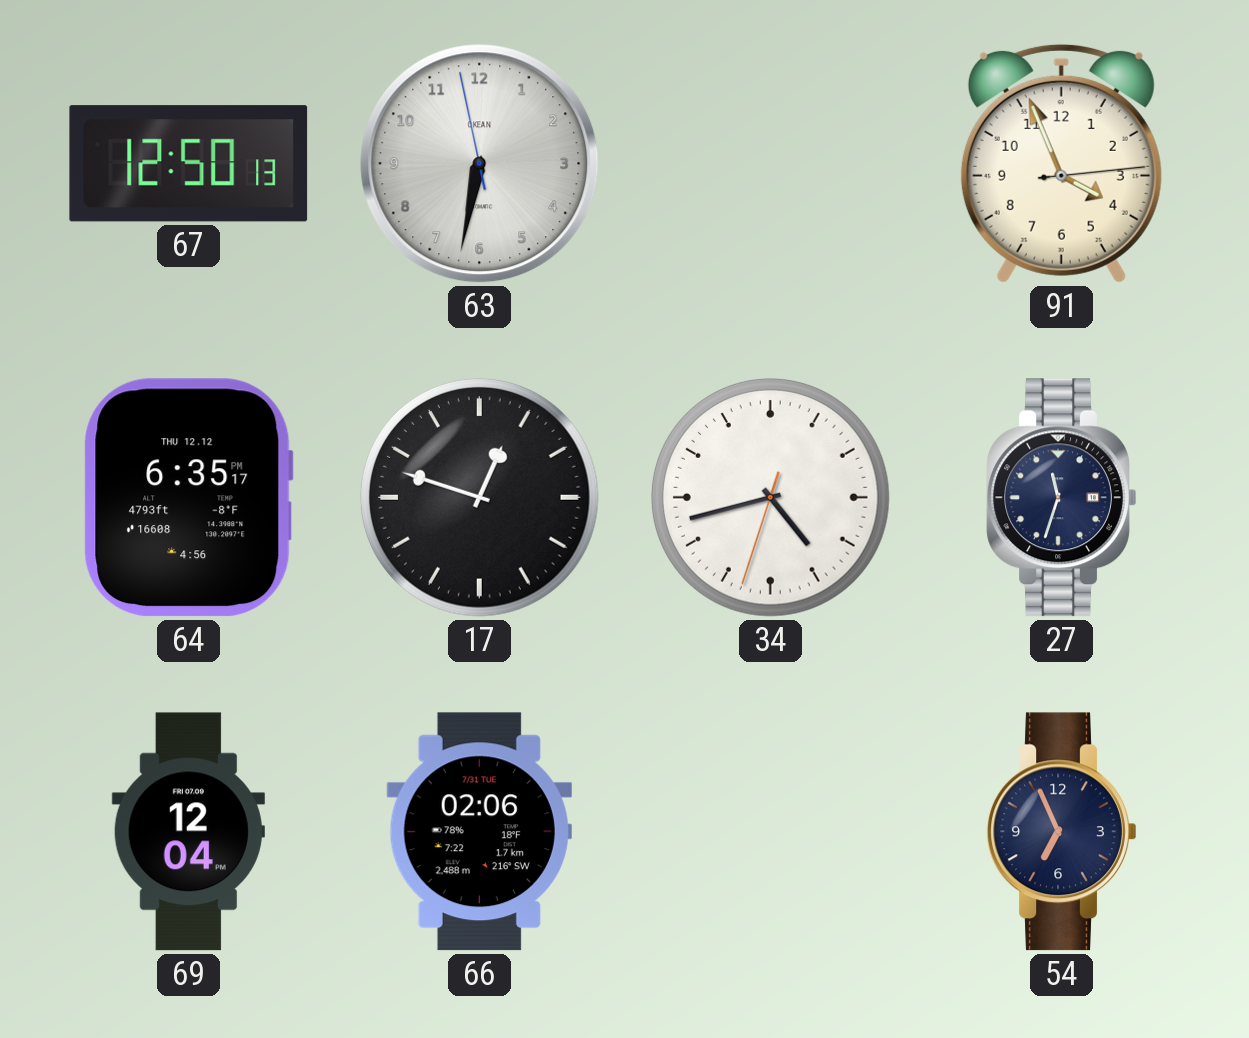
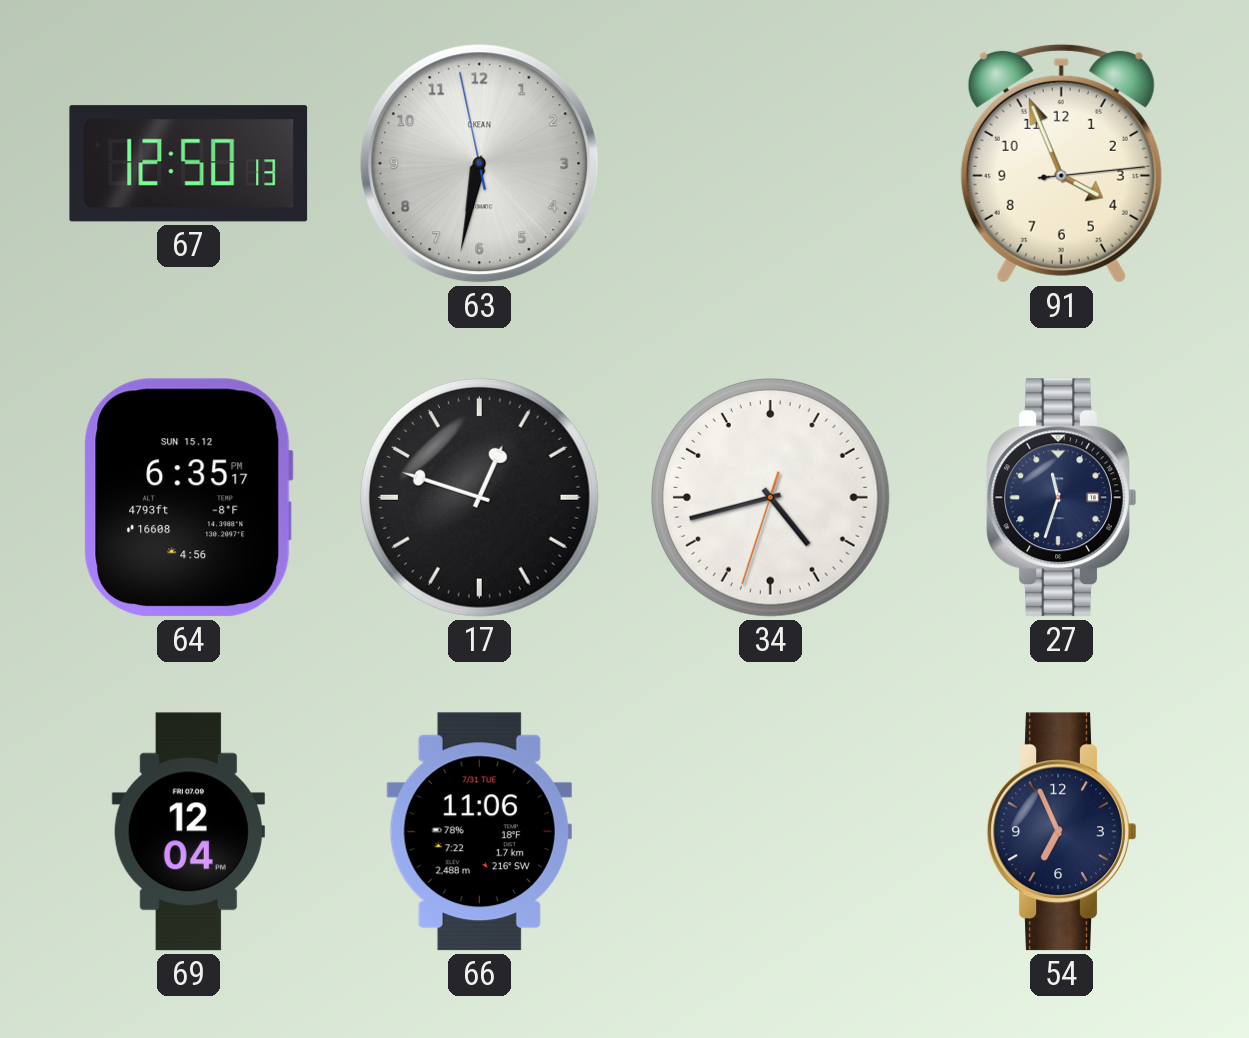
64 date: THU 12.12 -> SUN 15.12
66: 02:06 -> 11:06
